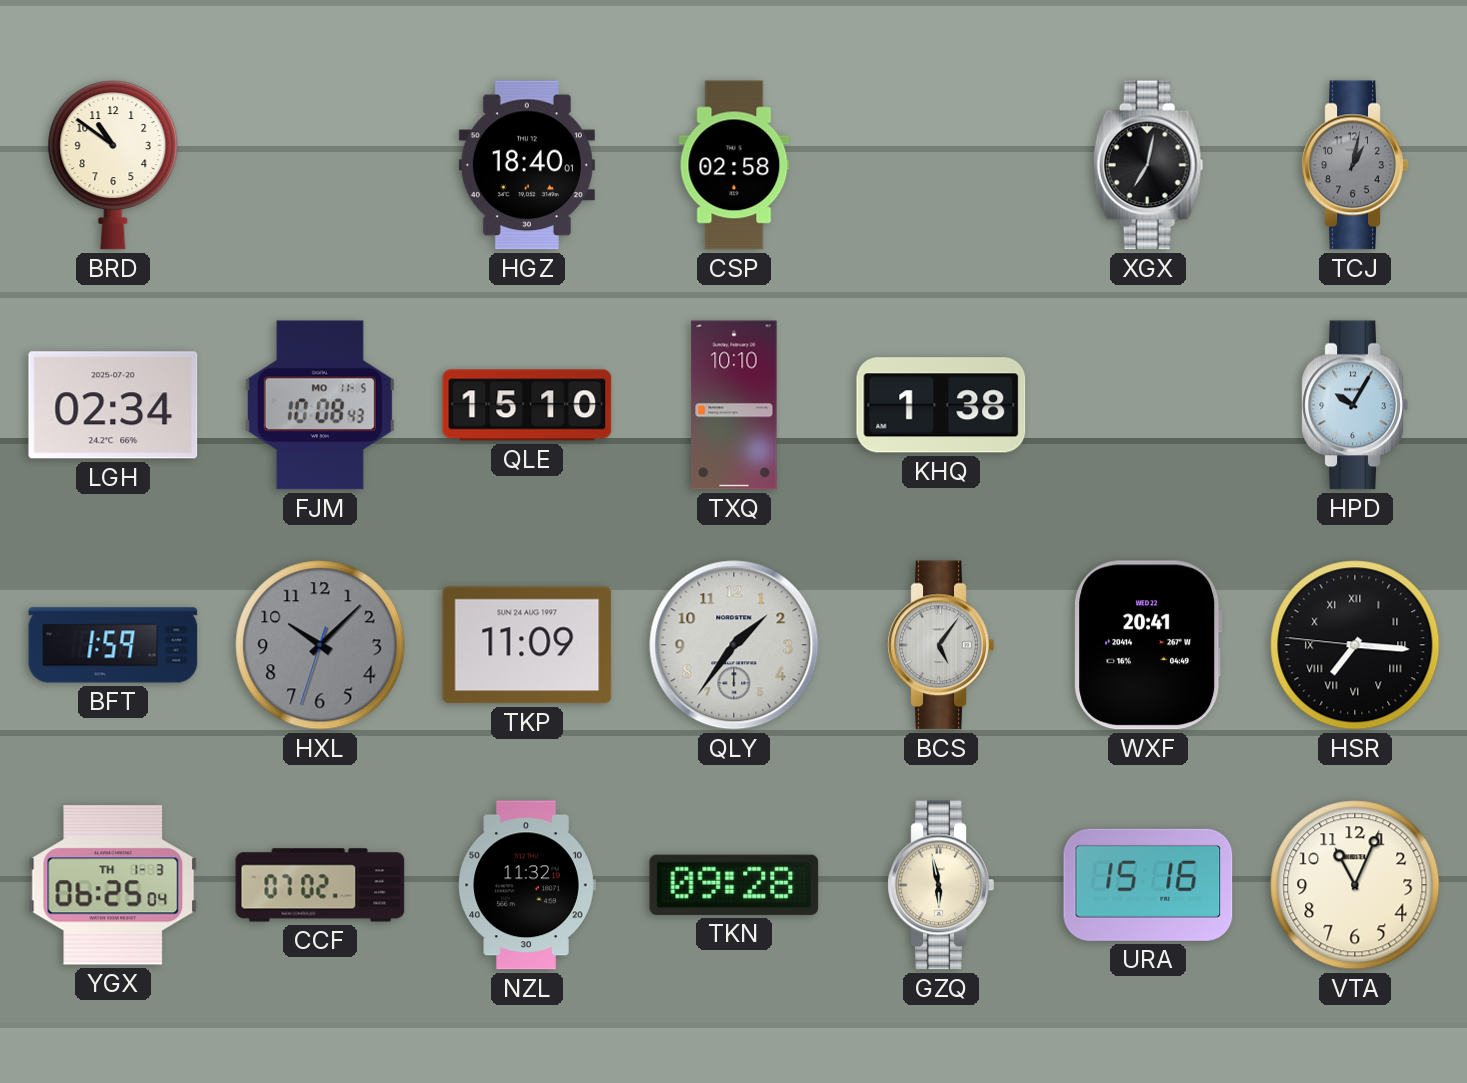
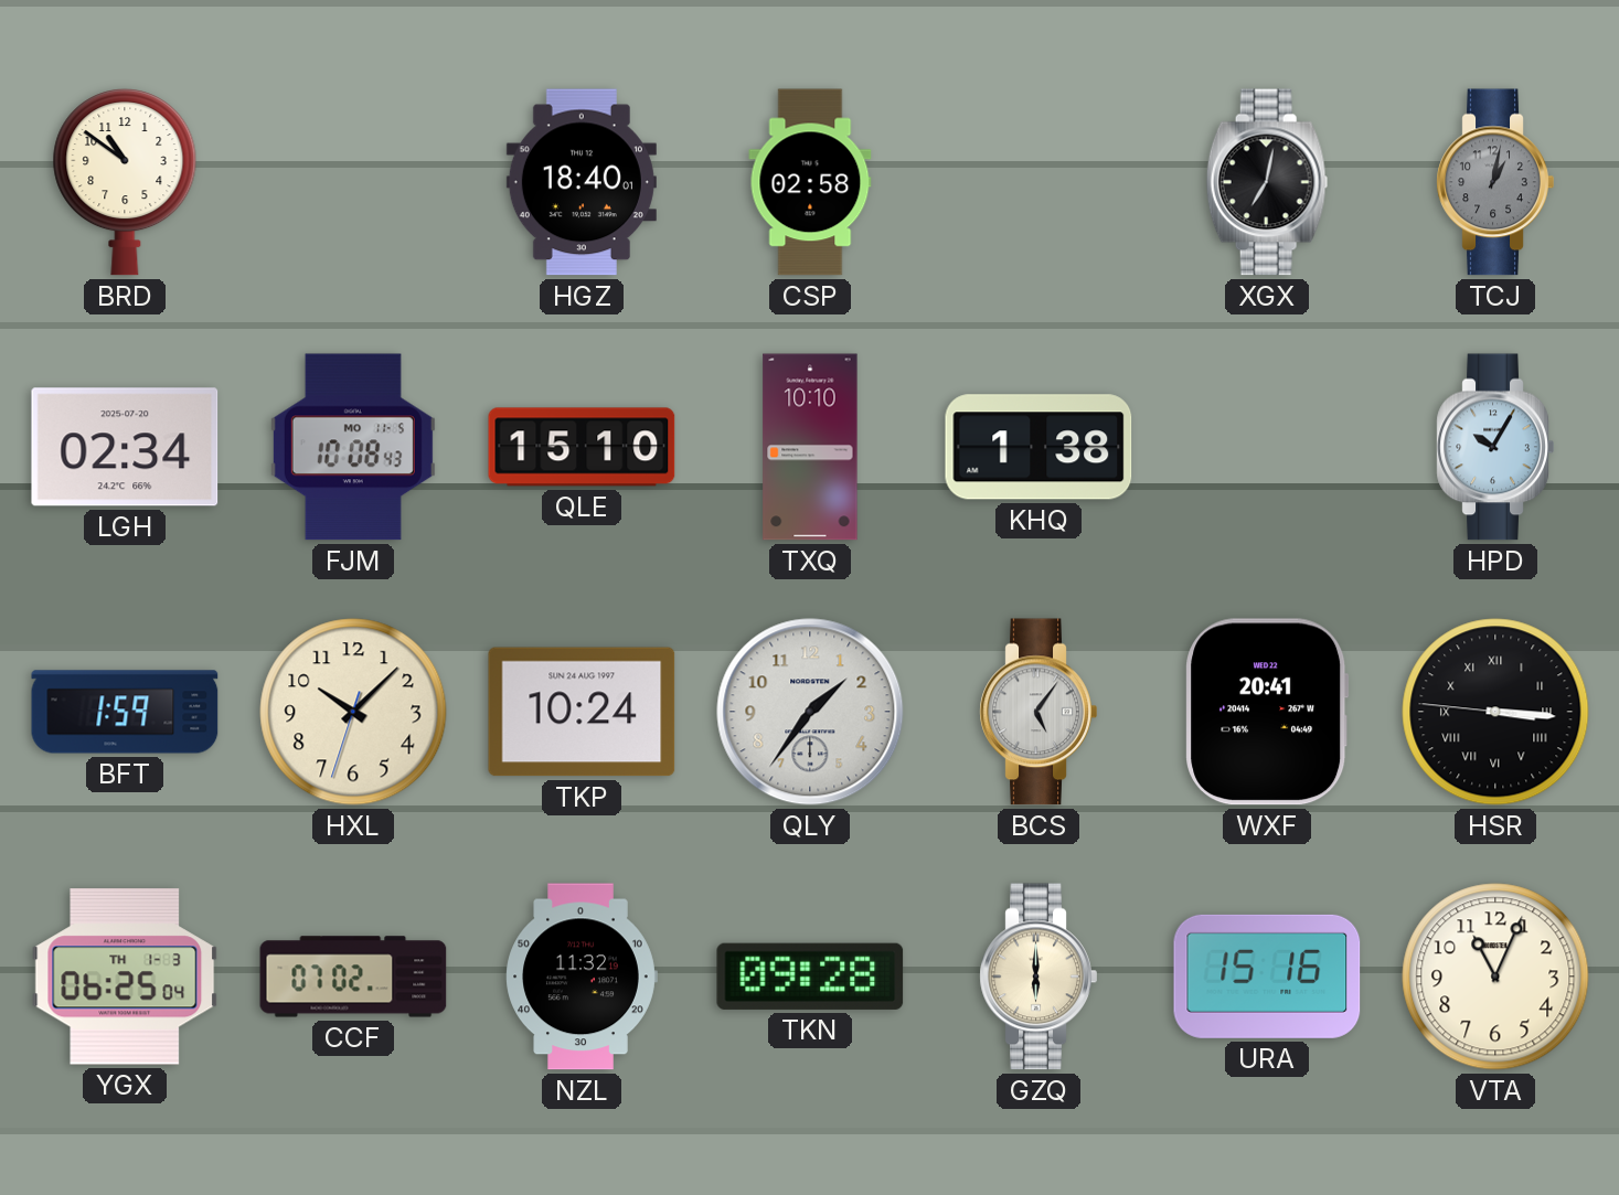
HXL dial: grey -> cream
TKP: 11:09 -> 10:24
HSR: 7:15 -> 3:15
GZQ: 5:58 -> 6:00
